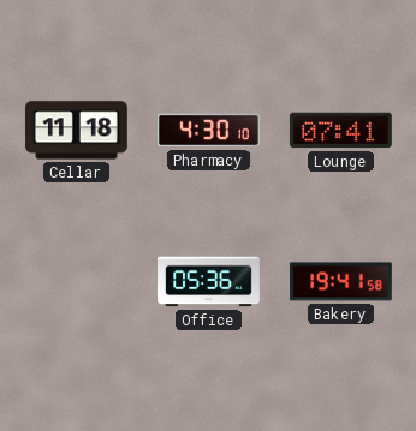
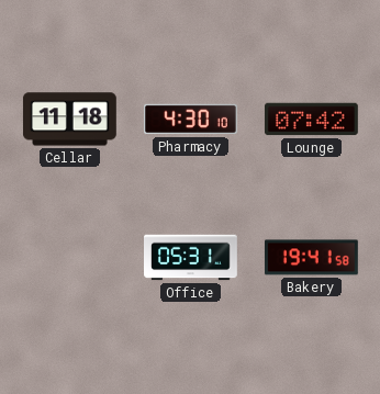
Lounge: 07:41 -> 07:42
Office: 05:36 -> 05:31
